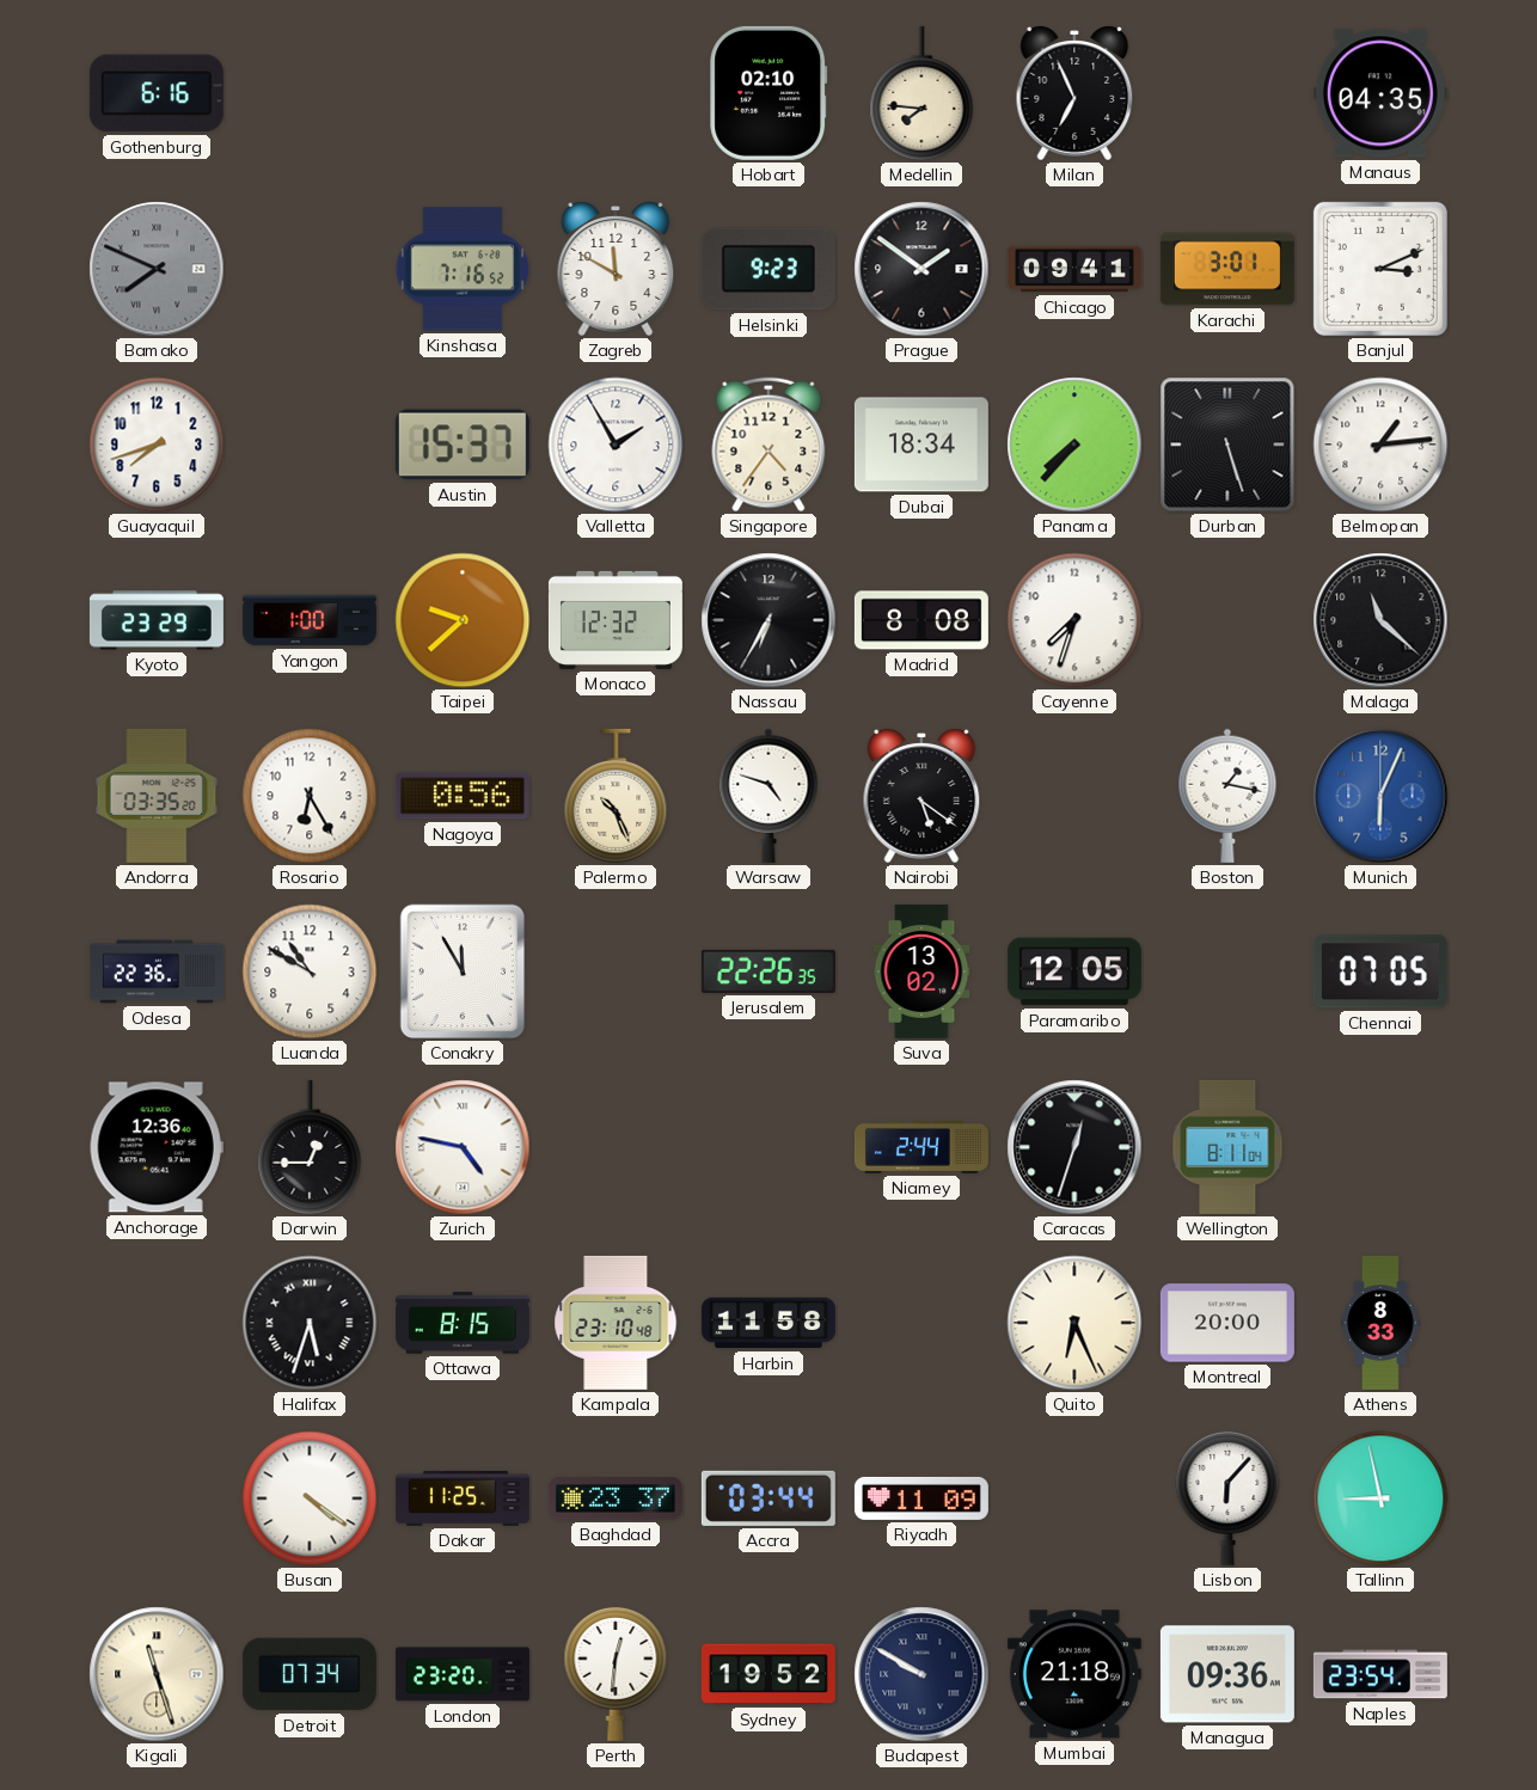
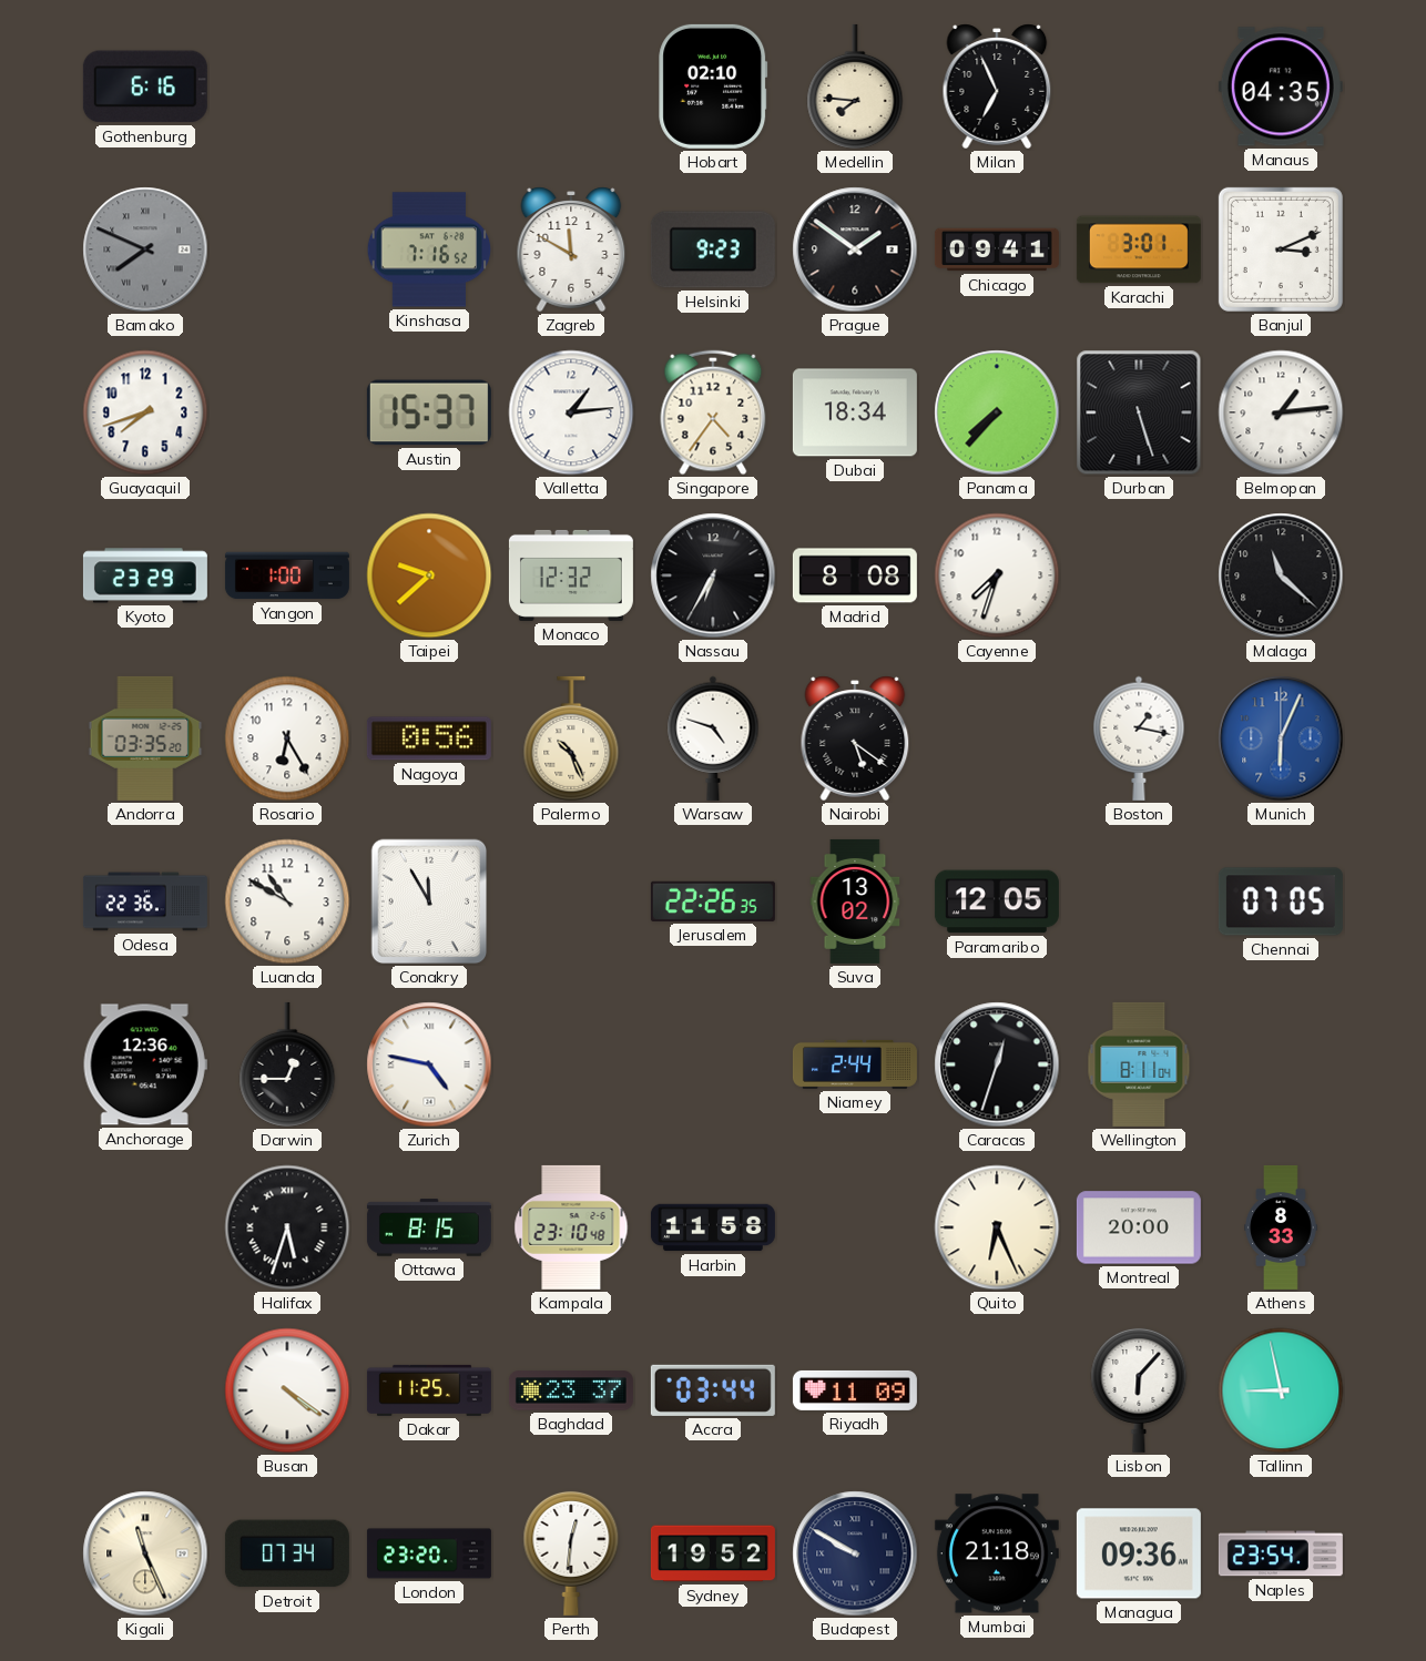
Valletta: 1:55 -> 1:14
Kigali: 11:27 -> 11:26
